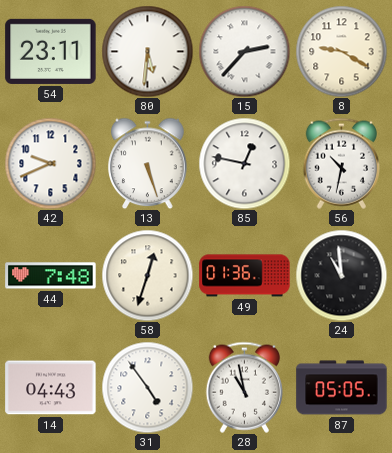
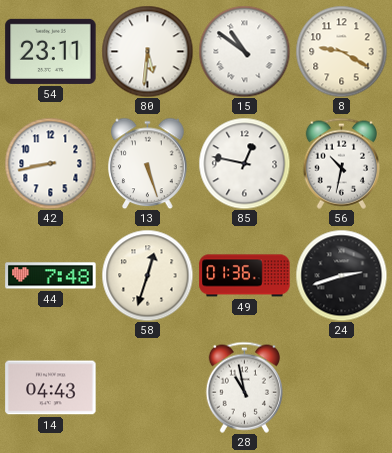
15: 2:37 -> 10:51
42: 9:41 -> 8:43
24: 10:59 -> 2:42
31: 4:54 -> none
87: 05:05 -> none
